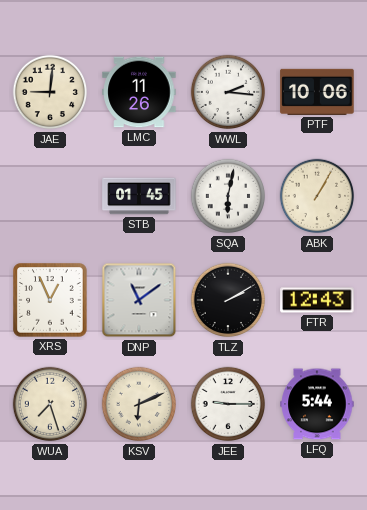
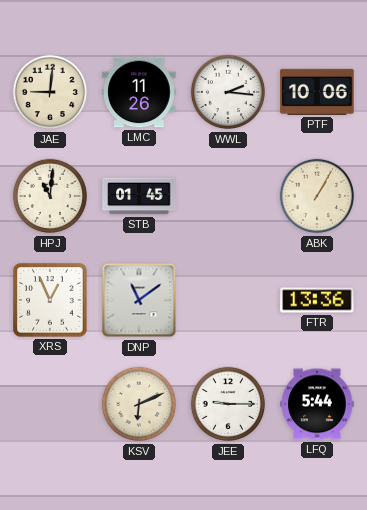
HPJ: none -> 11:01
SQA: 6:02 -> none
TLZ: 2:10 -> none
FTR: 12:43 -> 13:36
WUA: 7:27 -> none
